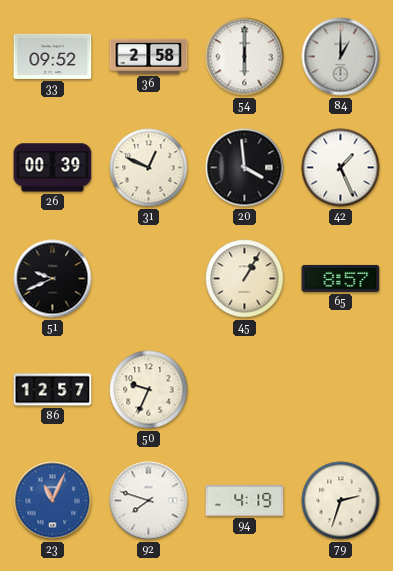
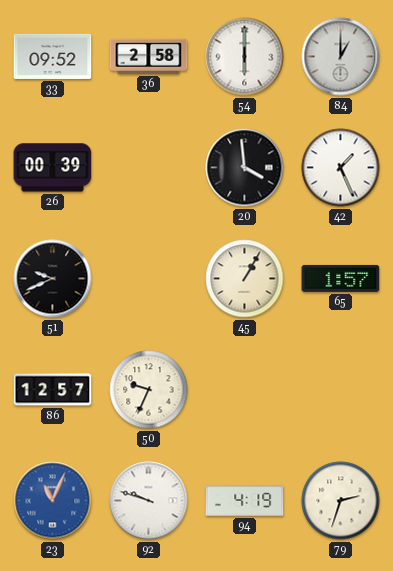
31: 12:49 -> none
65: 8:57 -> 1:57
92: 7:48 -> 9:48
